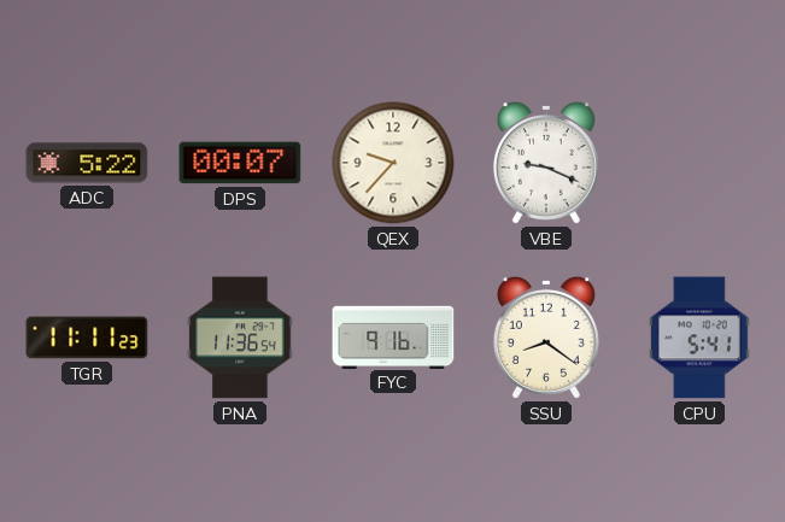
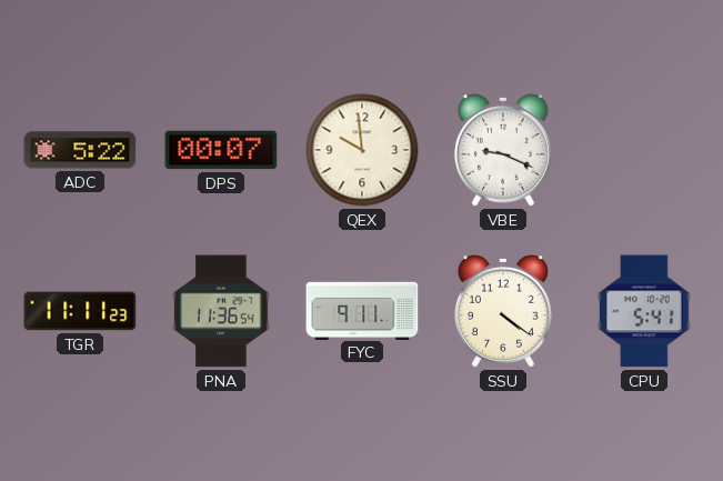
QEX: 9:37 -> 9:59
FYC: 9:16 -> 9:11
SSU: 8:21 -> 4:21
